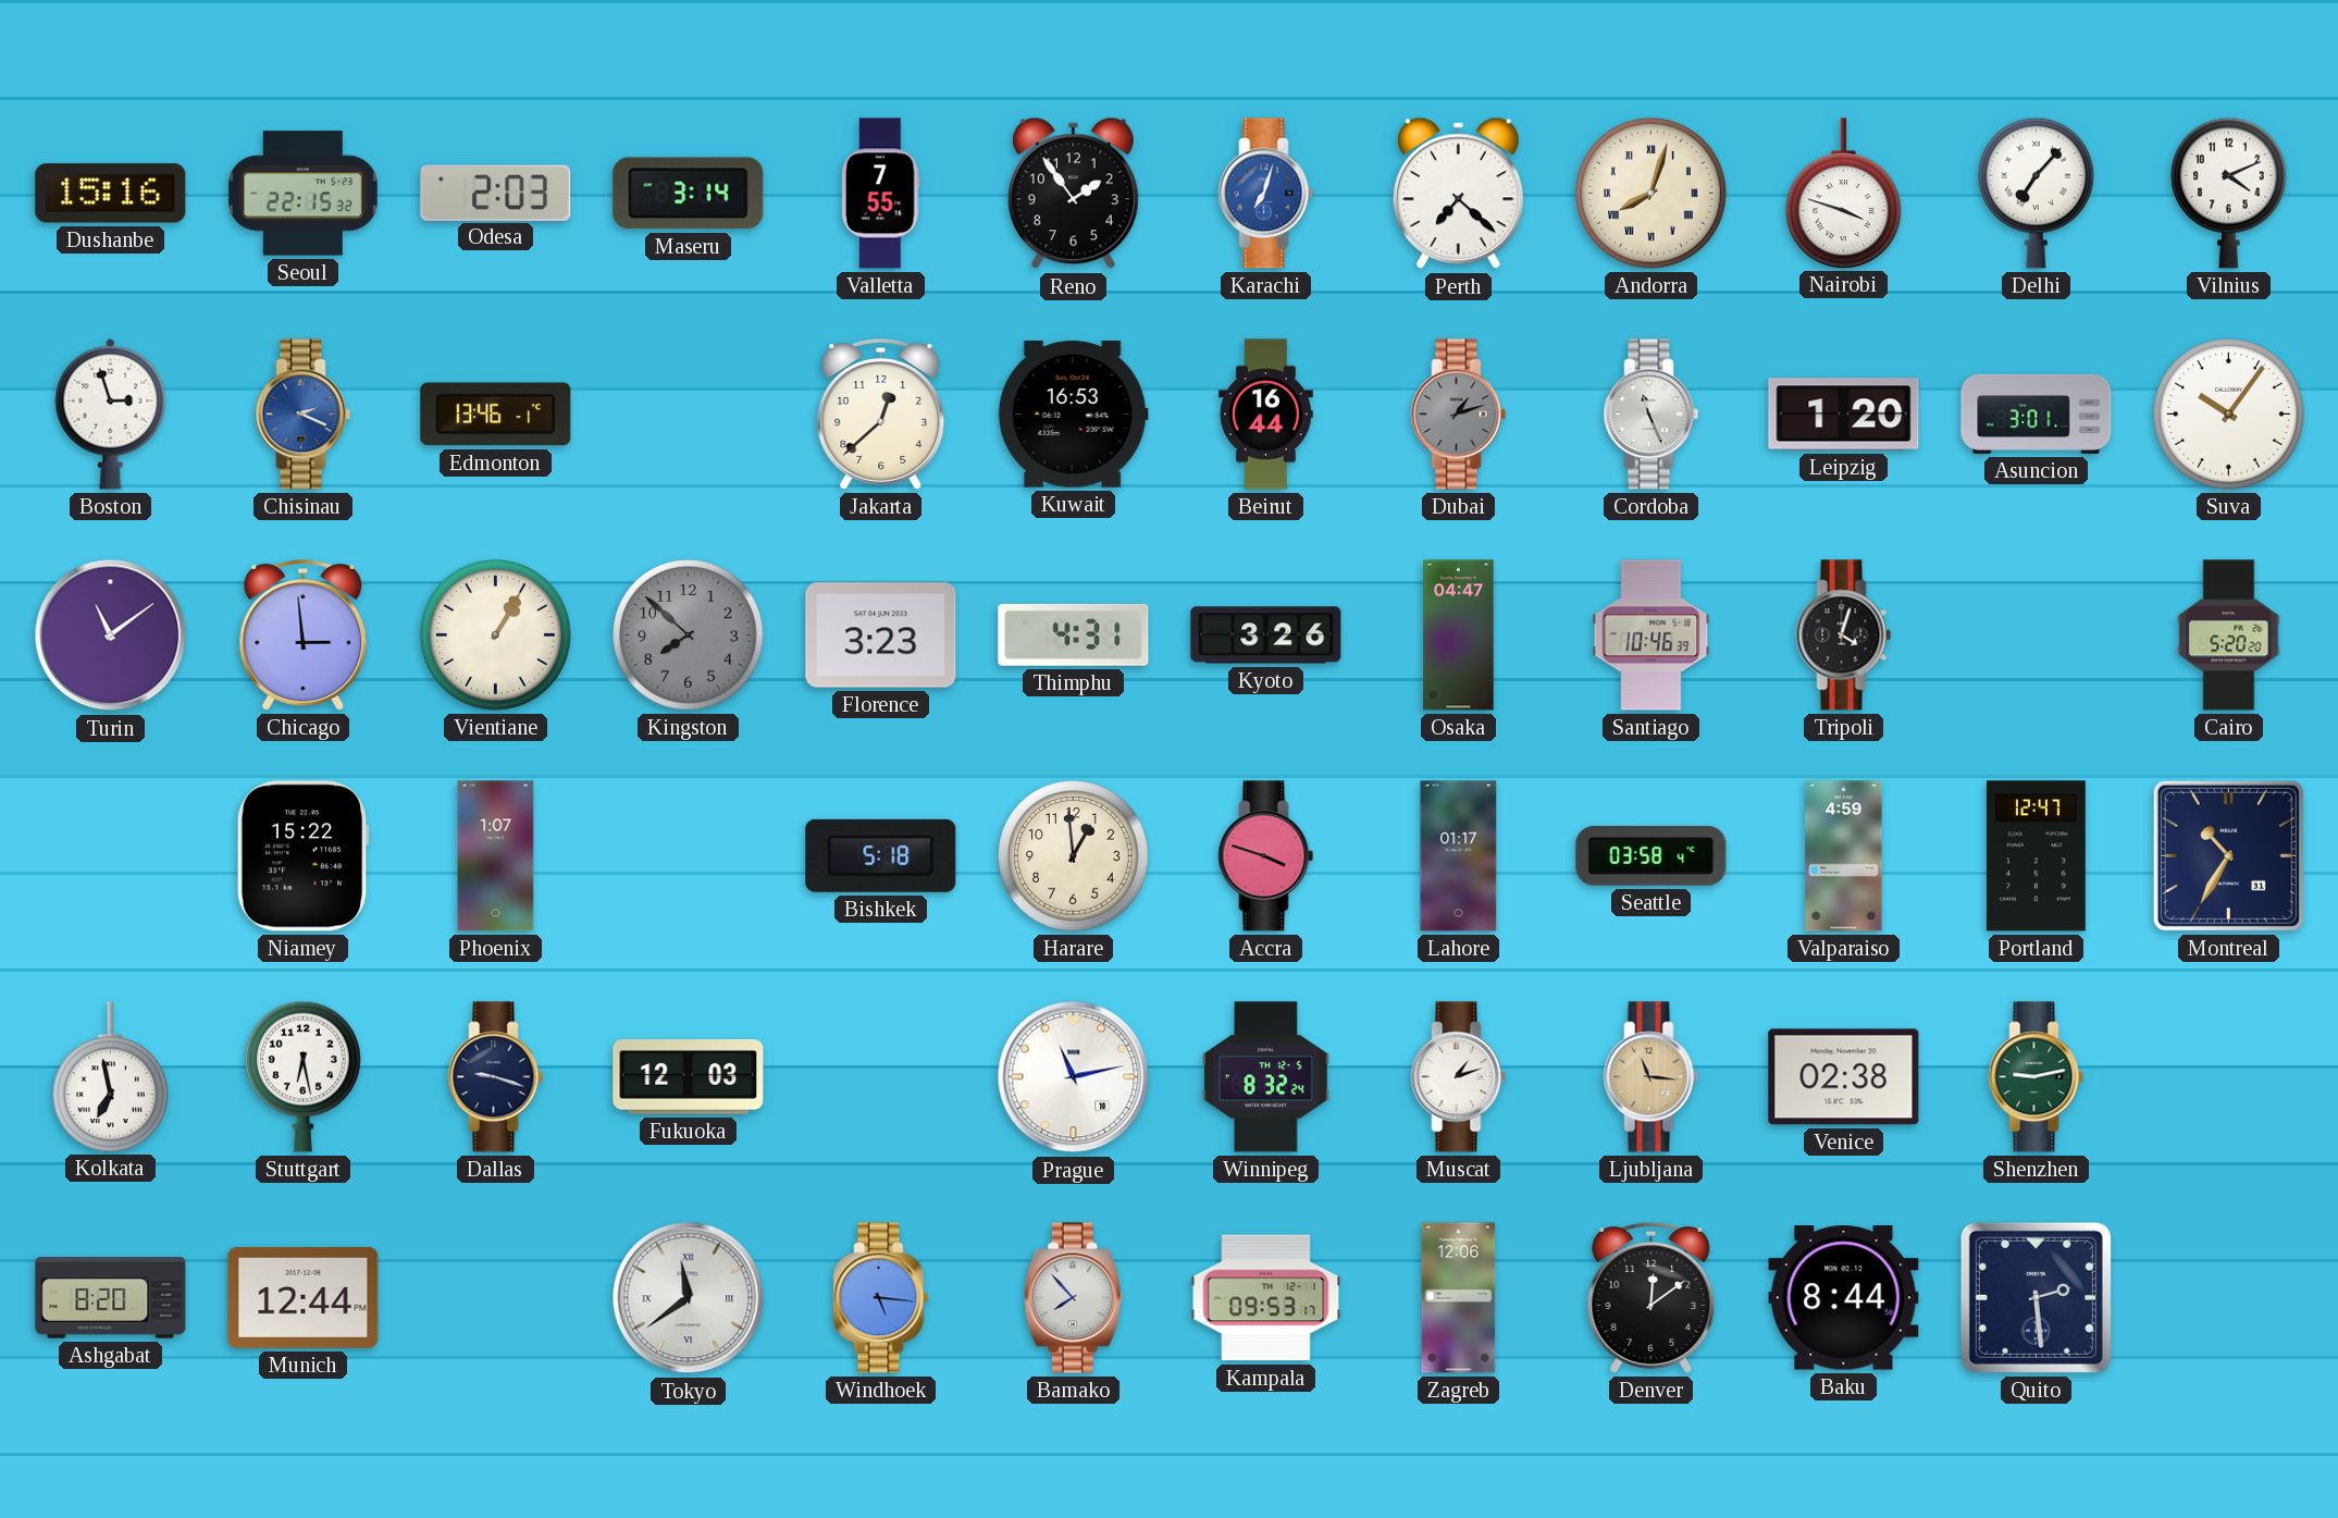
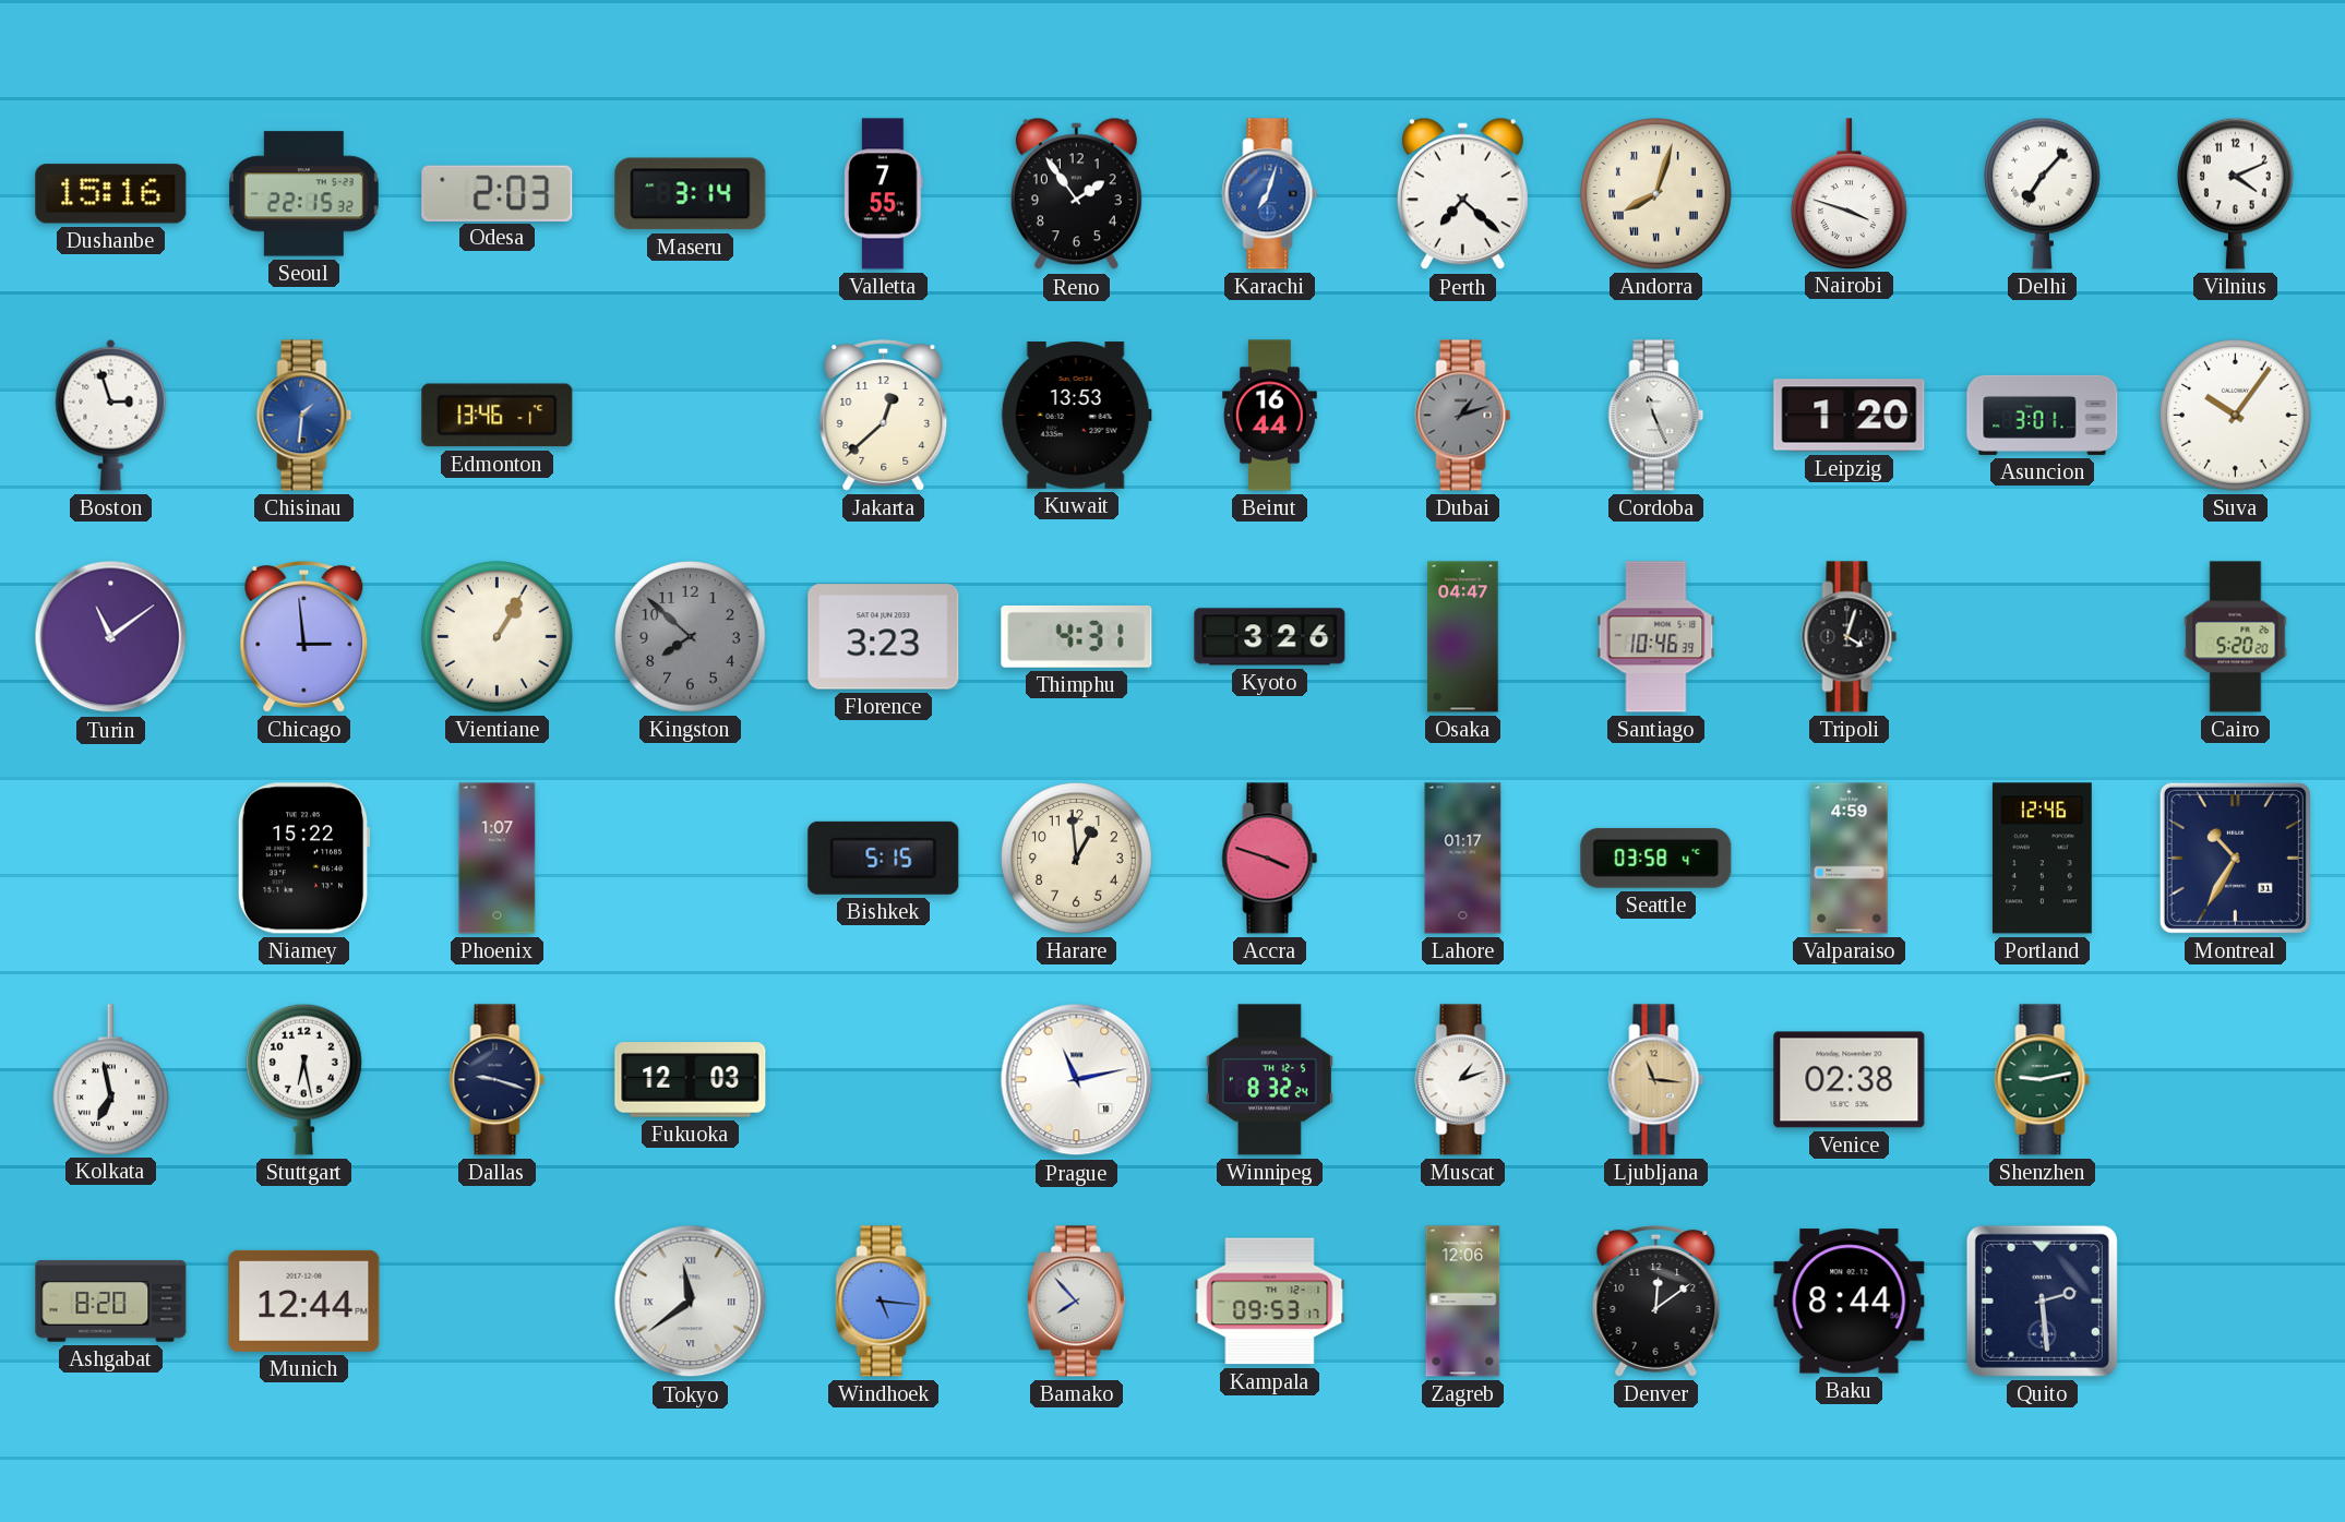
Chisinau: 2:19 -> 1:31
Kuwait: 16:53 -> 13:53
Bishkek: 5:18 -> 5:15
Portland: 12:47 -> 12:46
